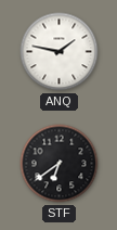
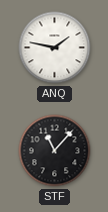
STF: 6:39 -> 11:07
